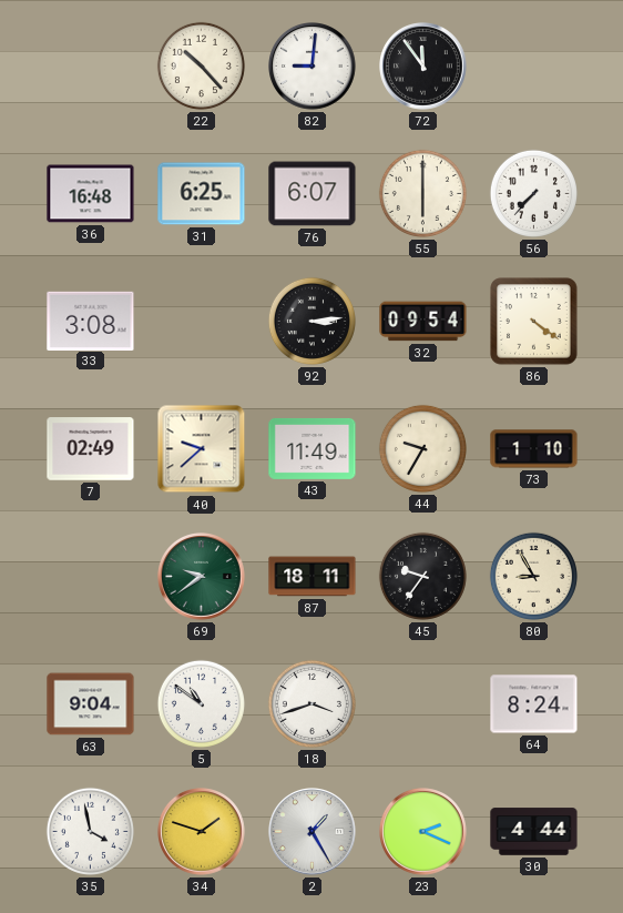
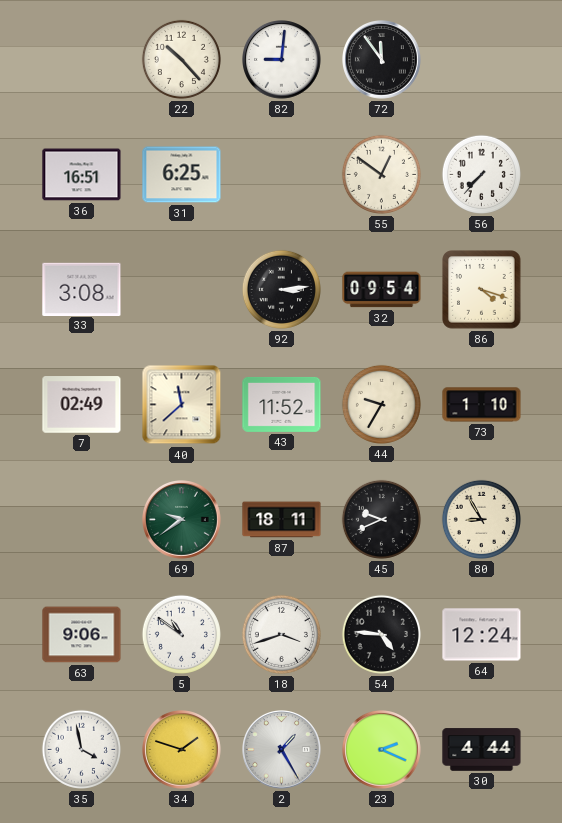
36: 16:48 -> 16:51
76: 6:07 -> none
55: 6:00 -> 12:51
86: 4:21 -> 4:18
40: 9:38 -> 11:38
43: 11:49 -> 11:52
45: 9:36 -> 9:41
63: 9:04 -> 9:06
54: none -> 4:46
64: 8:24 -> 12:24
